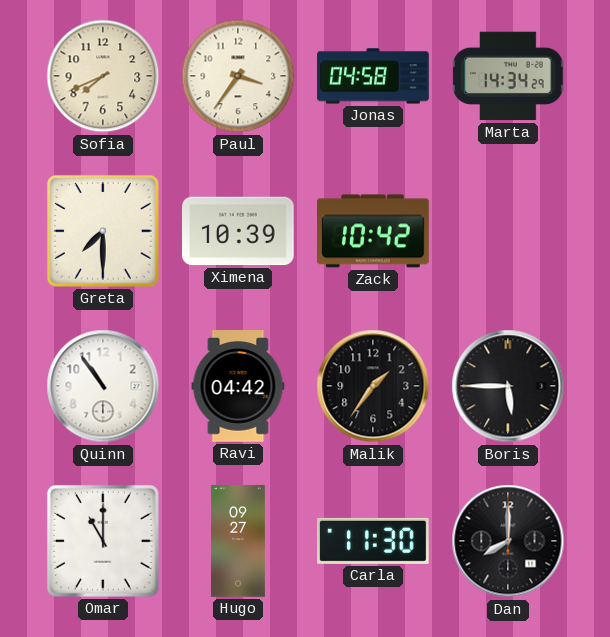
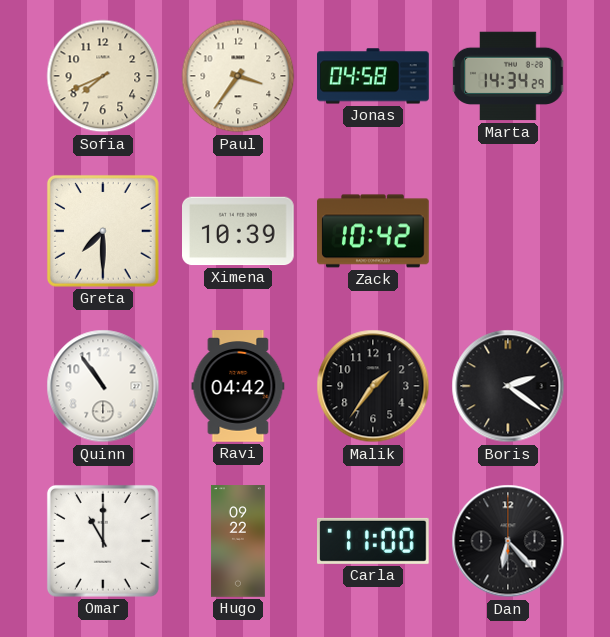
Boris: 5:45 -> 2:21
Hugo: 09:27 -> 09:22
Carla: 11:30 -> 11:00
Dan: 8:00 -> 6:23
